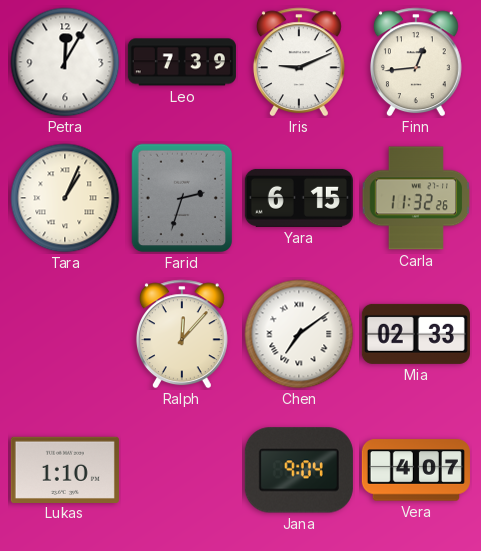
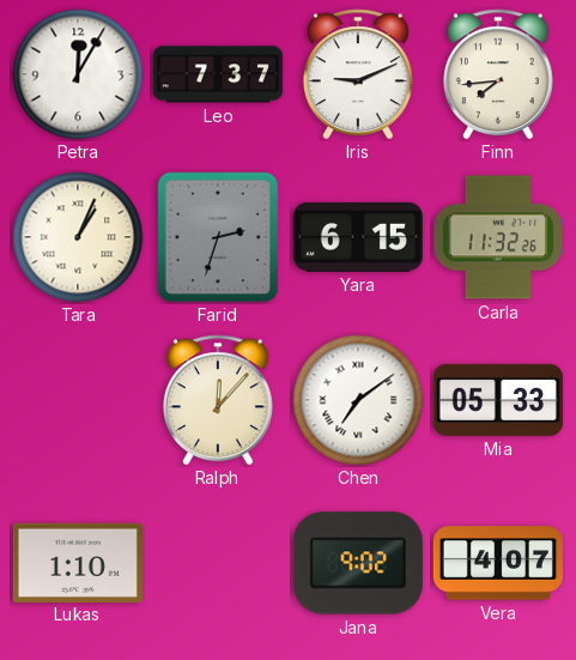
Leo: 7:39 -> 7:37
Finn: 12:44 -> 7:44
Mia: 02:33 -> 05:33
Jana: 9:04 -> 9:02
